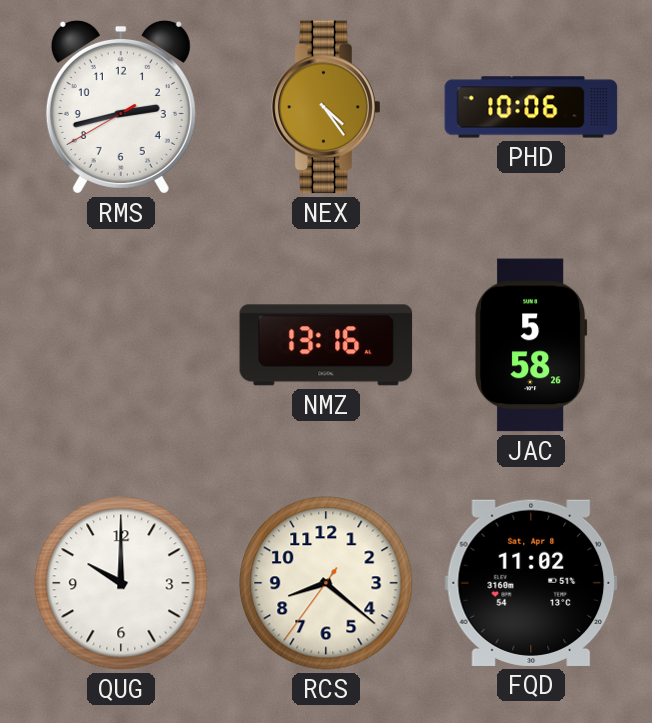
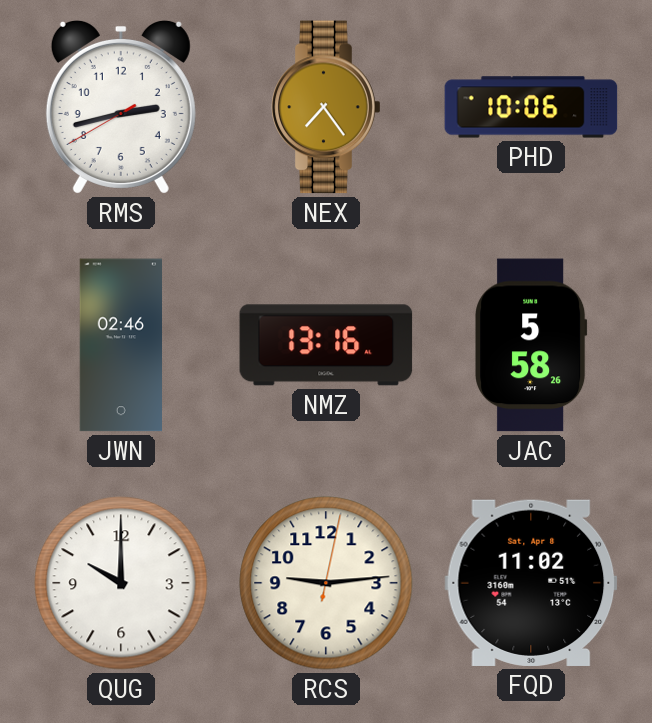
NEX: 4:24 -> 7:24
JWN: none -> 02:46
RCS: 8:21 -> 9:14
